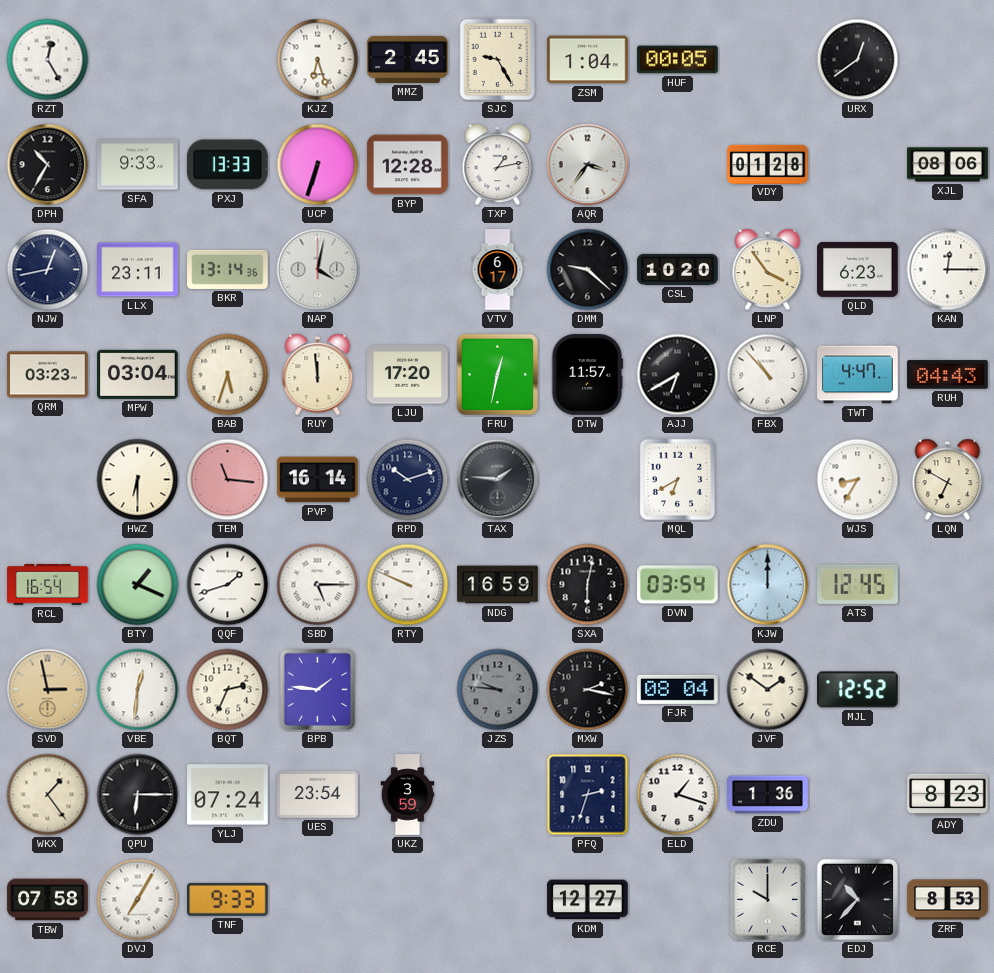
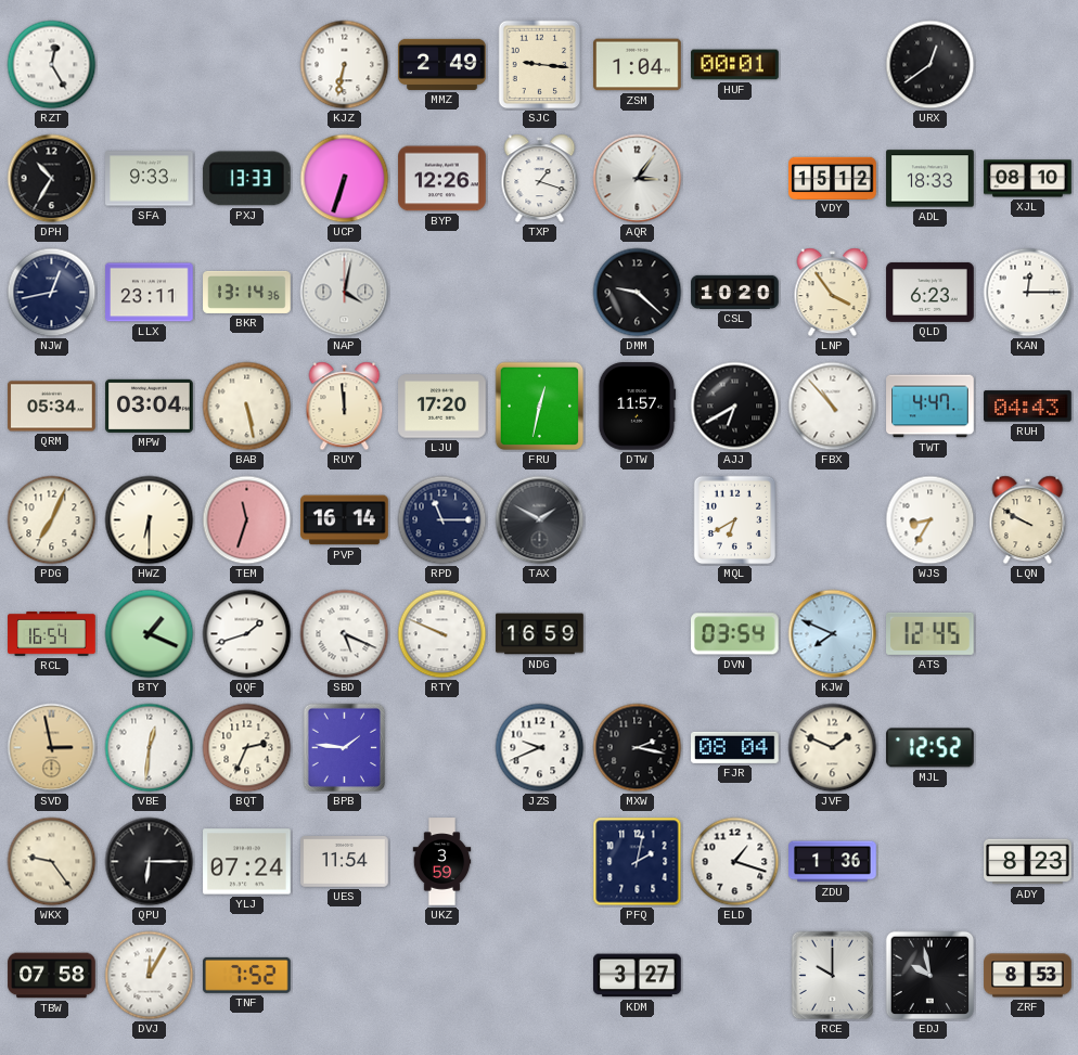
KJZ: 6:27 -> 6:32
MMZ: 2:45 -> 2:49
SJC: 9:25 -> 9:16
HUF: 00:05 -> 00:01
BYP: 12:28 -> 12:26
TXP: 1:13 -> 1:18
AQR: 3:36 -> 3:06
VDY: 01:28 -> 15:12
ADL: none -> 18:33
XJL: 08:06 -> 08:10
VTV: 6:17 -> none
QRM: 03:23 -> 05:34
BAB: 5:33 -> 5:28
PDG: none -> 7:04
TEM: 11:16 -> 11:33
RPD: 10:12 -> 11:15
TAX: 1:46 -> 1:50
LQN: 6:50 -> 9:50
SBD: 5:15 -> 5:19
SXA: 6:02 -> none
KJW: 12:00 -> 7:49
JZS: 9:46 -> 9:41
JZS dial: grey -> white
JVF: 1:51 -> 1:49
WKX: 1:24 -> 9:24
UES: 23:54 -> 11:54
PFQ: 2:33 -> 2:02
DVJ: 7:05 -> 12:05
TNF: 9:33 -> 7:52
KDM: 12:27 -> 3:27
EDJ: 10:37 -> 9:58
